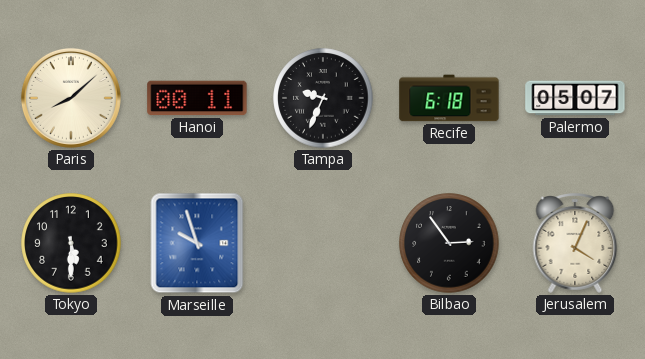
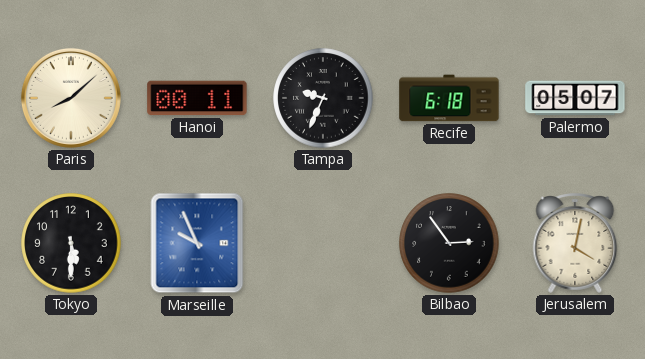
Marseille: 9:57 -> 9:56
Jerusalem: 4:04 -> 4:02
